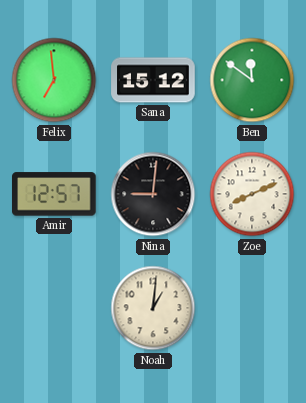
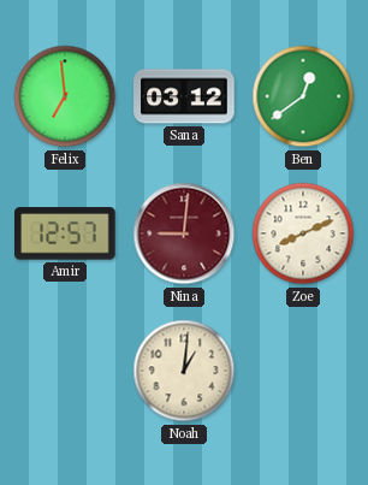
Sana: 15:12 -> 03:12
Ben: 11:51 -> 12:39
Nina dial: black -> burgundy
